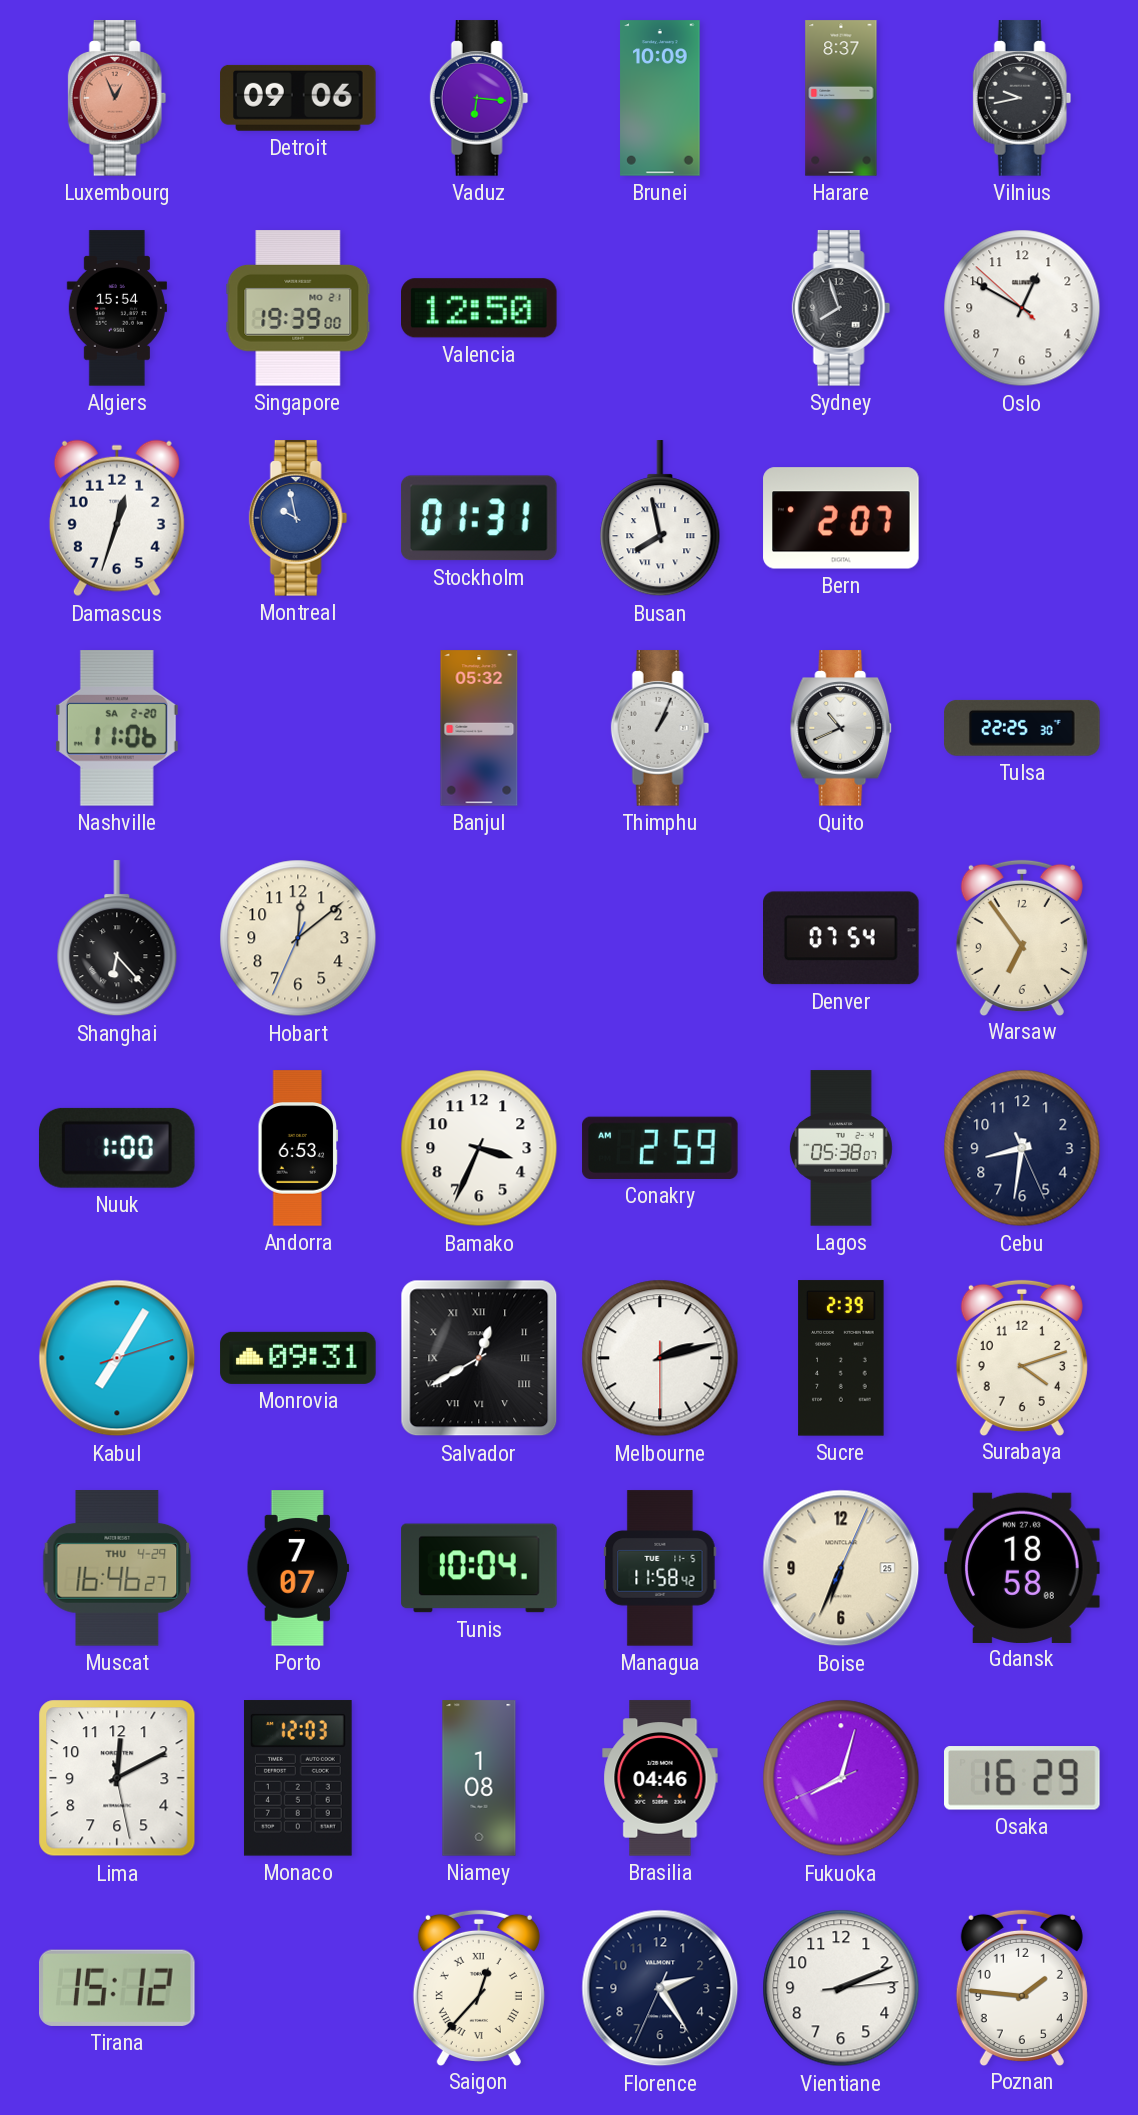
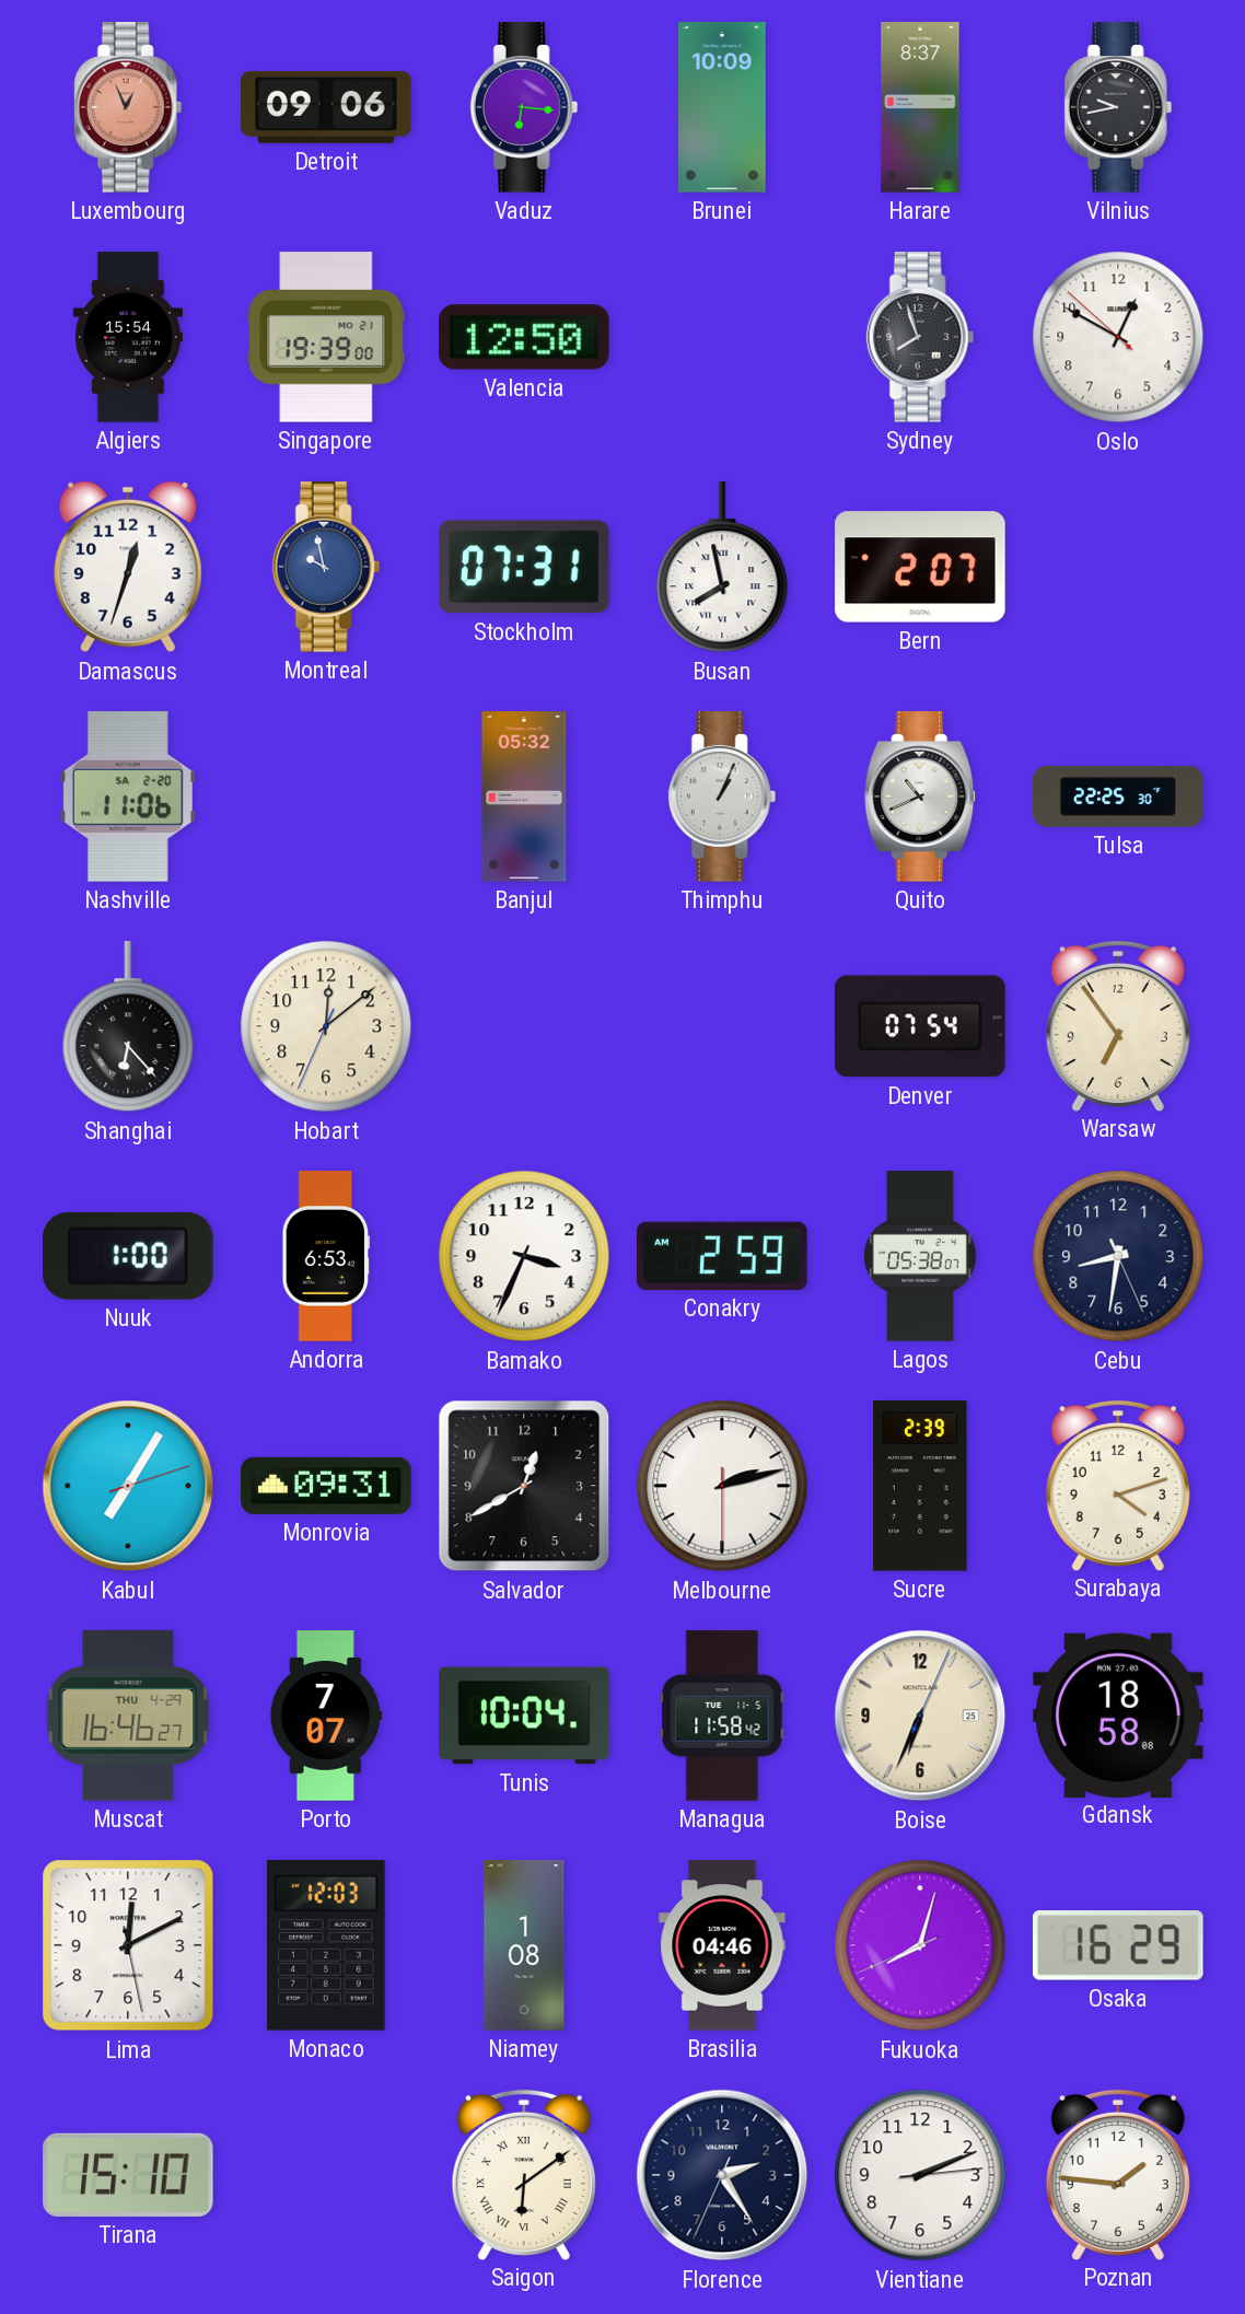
Stockholm: 01:31 -> 07:31
Salvador numerals: Roman -> Arabic
Tirana: 15:12 -> 15:10
Saigon: 12:37 -> 6:09
